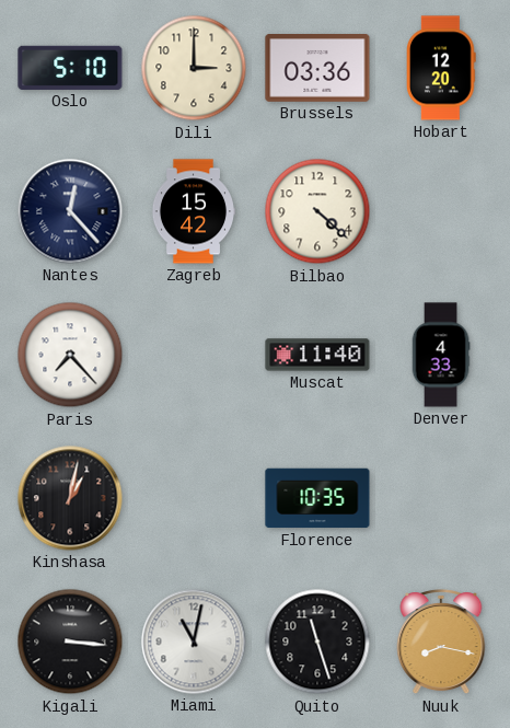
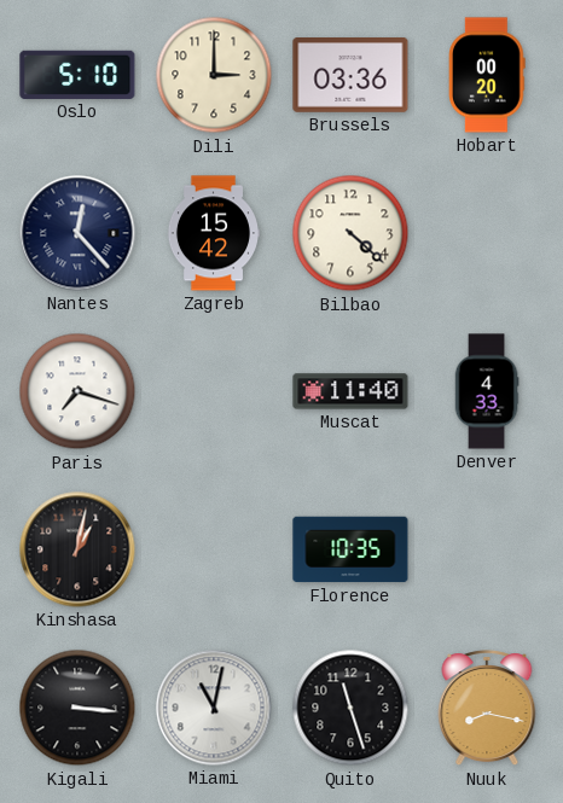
Hobart: 12:20 -> 00:20
Paris: 7:23 -> 7:18
